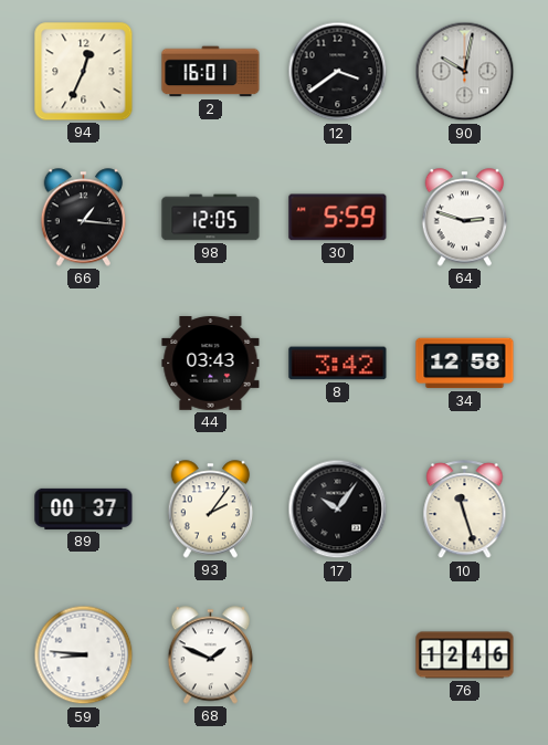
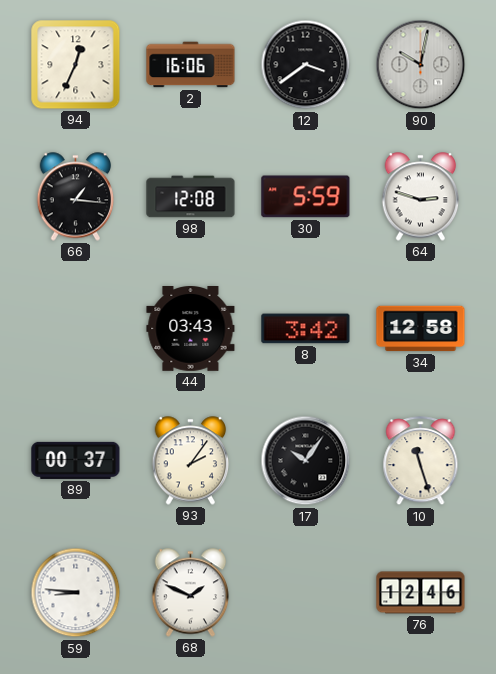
2: 16:01 -> 16:06
98: 12:05 -> 12:08
